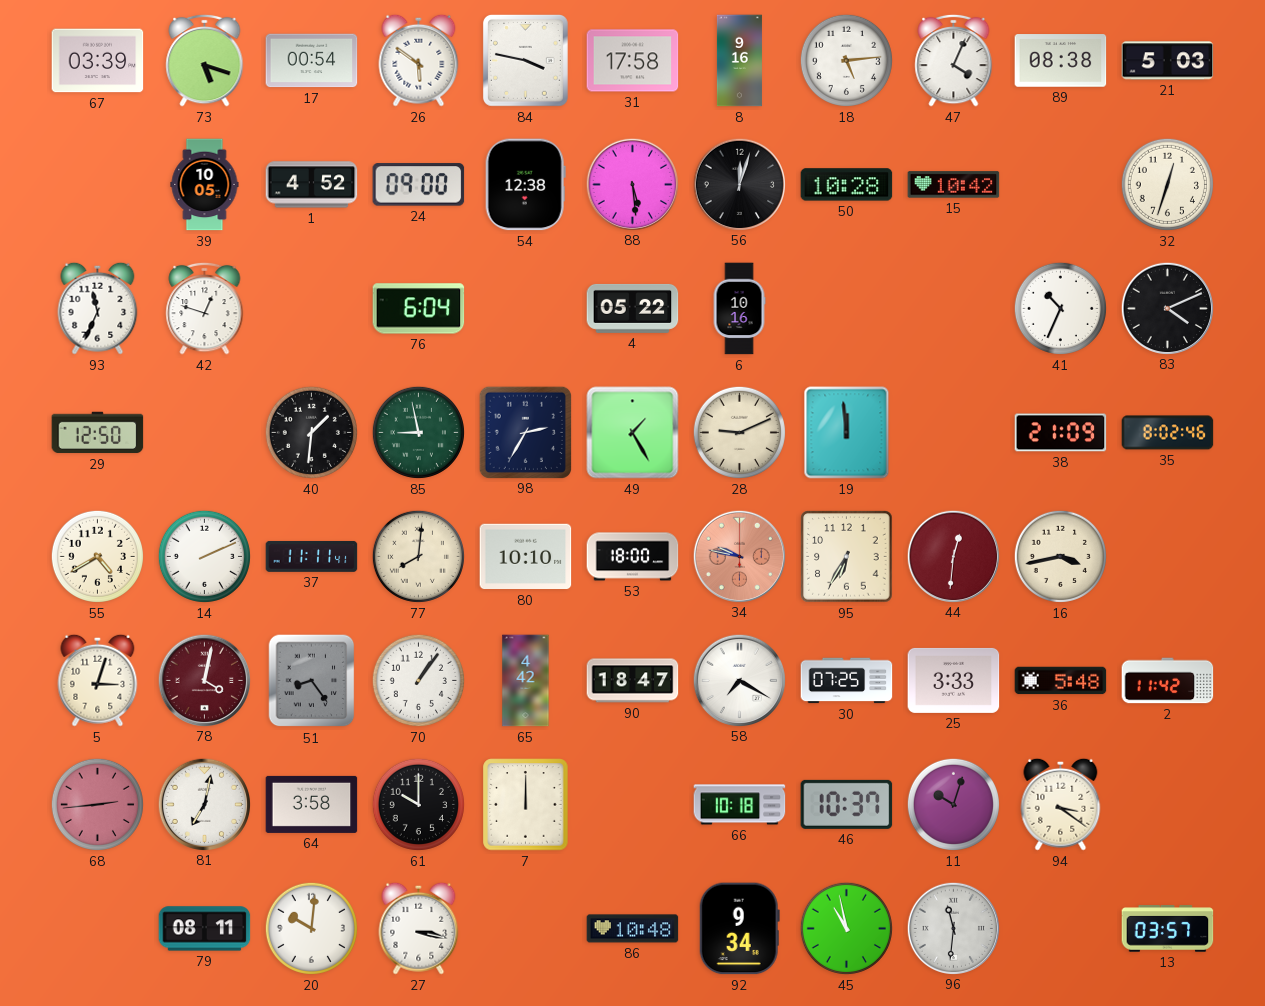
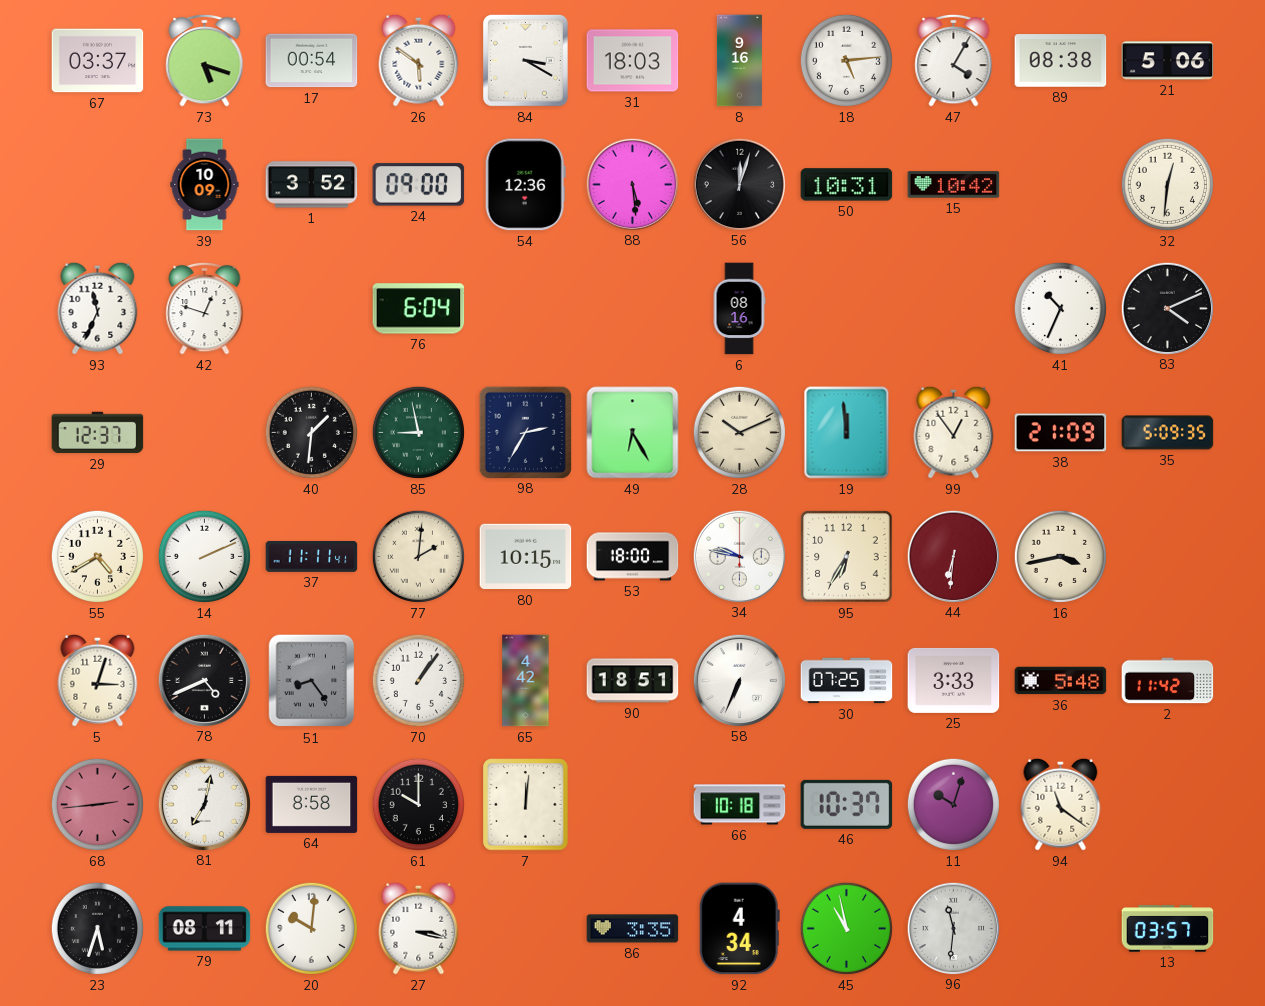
67: 03:39 -> 03:37
84: 3:47 -> 3:20
31: 17:58 -> 18:03
47: 4:04 -> 4:05
21: 5:03 -> 5:06
39: 10:05 -> 10:09
1: 4:52 -> 3:52
54: 12:38 -> 12:36
50: 10:28 -> 10:31
32: 12:33 -> 12:31
4: 05:22 -> none
6: 10:16 -> 08:16
29: 12:50 -> 12:37
49: 1:25 -> 6:25
28: 9:11 -> 10:11
99: none -> 12:54
35: 8:02 -> 5:09
77: 8:01 -> 2:01
80: 10:10 -> 10:15
34 dial: salmon -> white
44: 12:31 -> 6:31
78: 4:02 -> 4:41
78 dial: burgundy -> black
90: 18:47 -> 18:51
58: 7:20 -> 6:34
64: 3:58 -> 8:58
7: 12:00 -> 12:01
94: 3:21 -> 11:21
23: none -> 5:33
86: 10:48 -> 3:35
92: 9:34 -> 4:34
